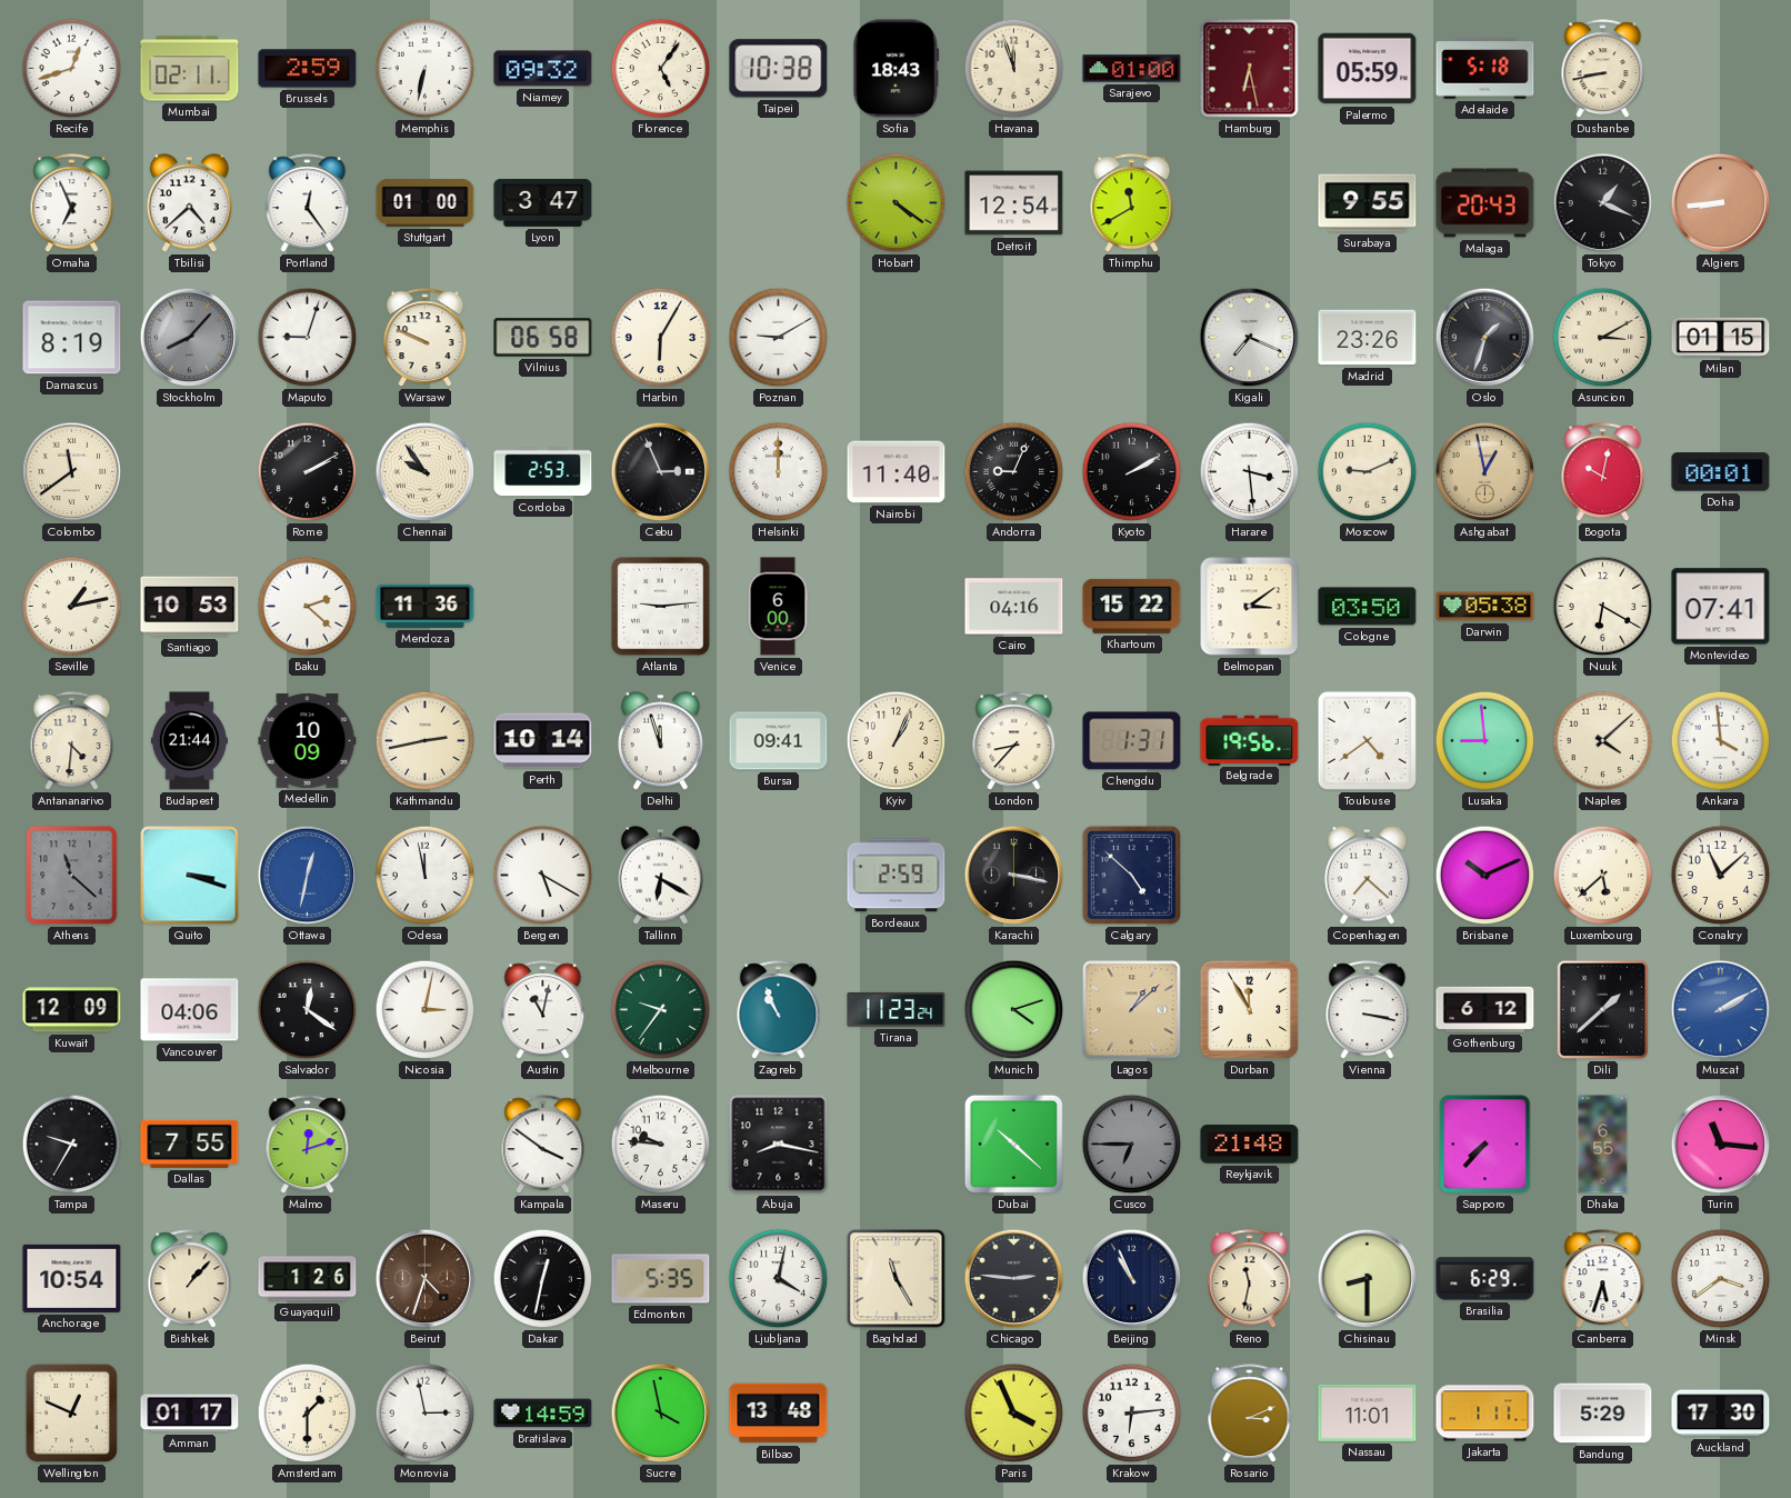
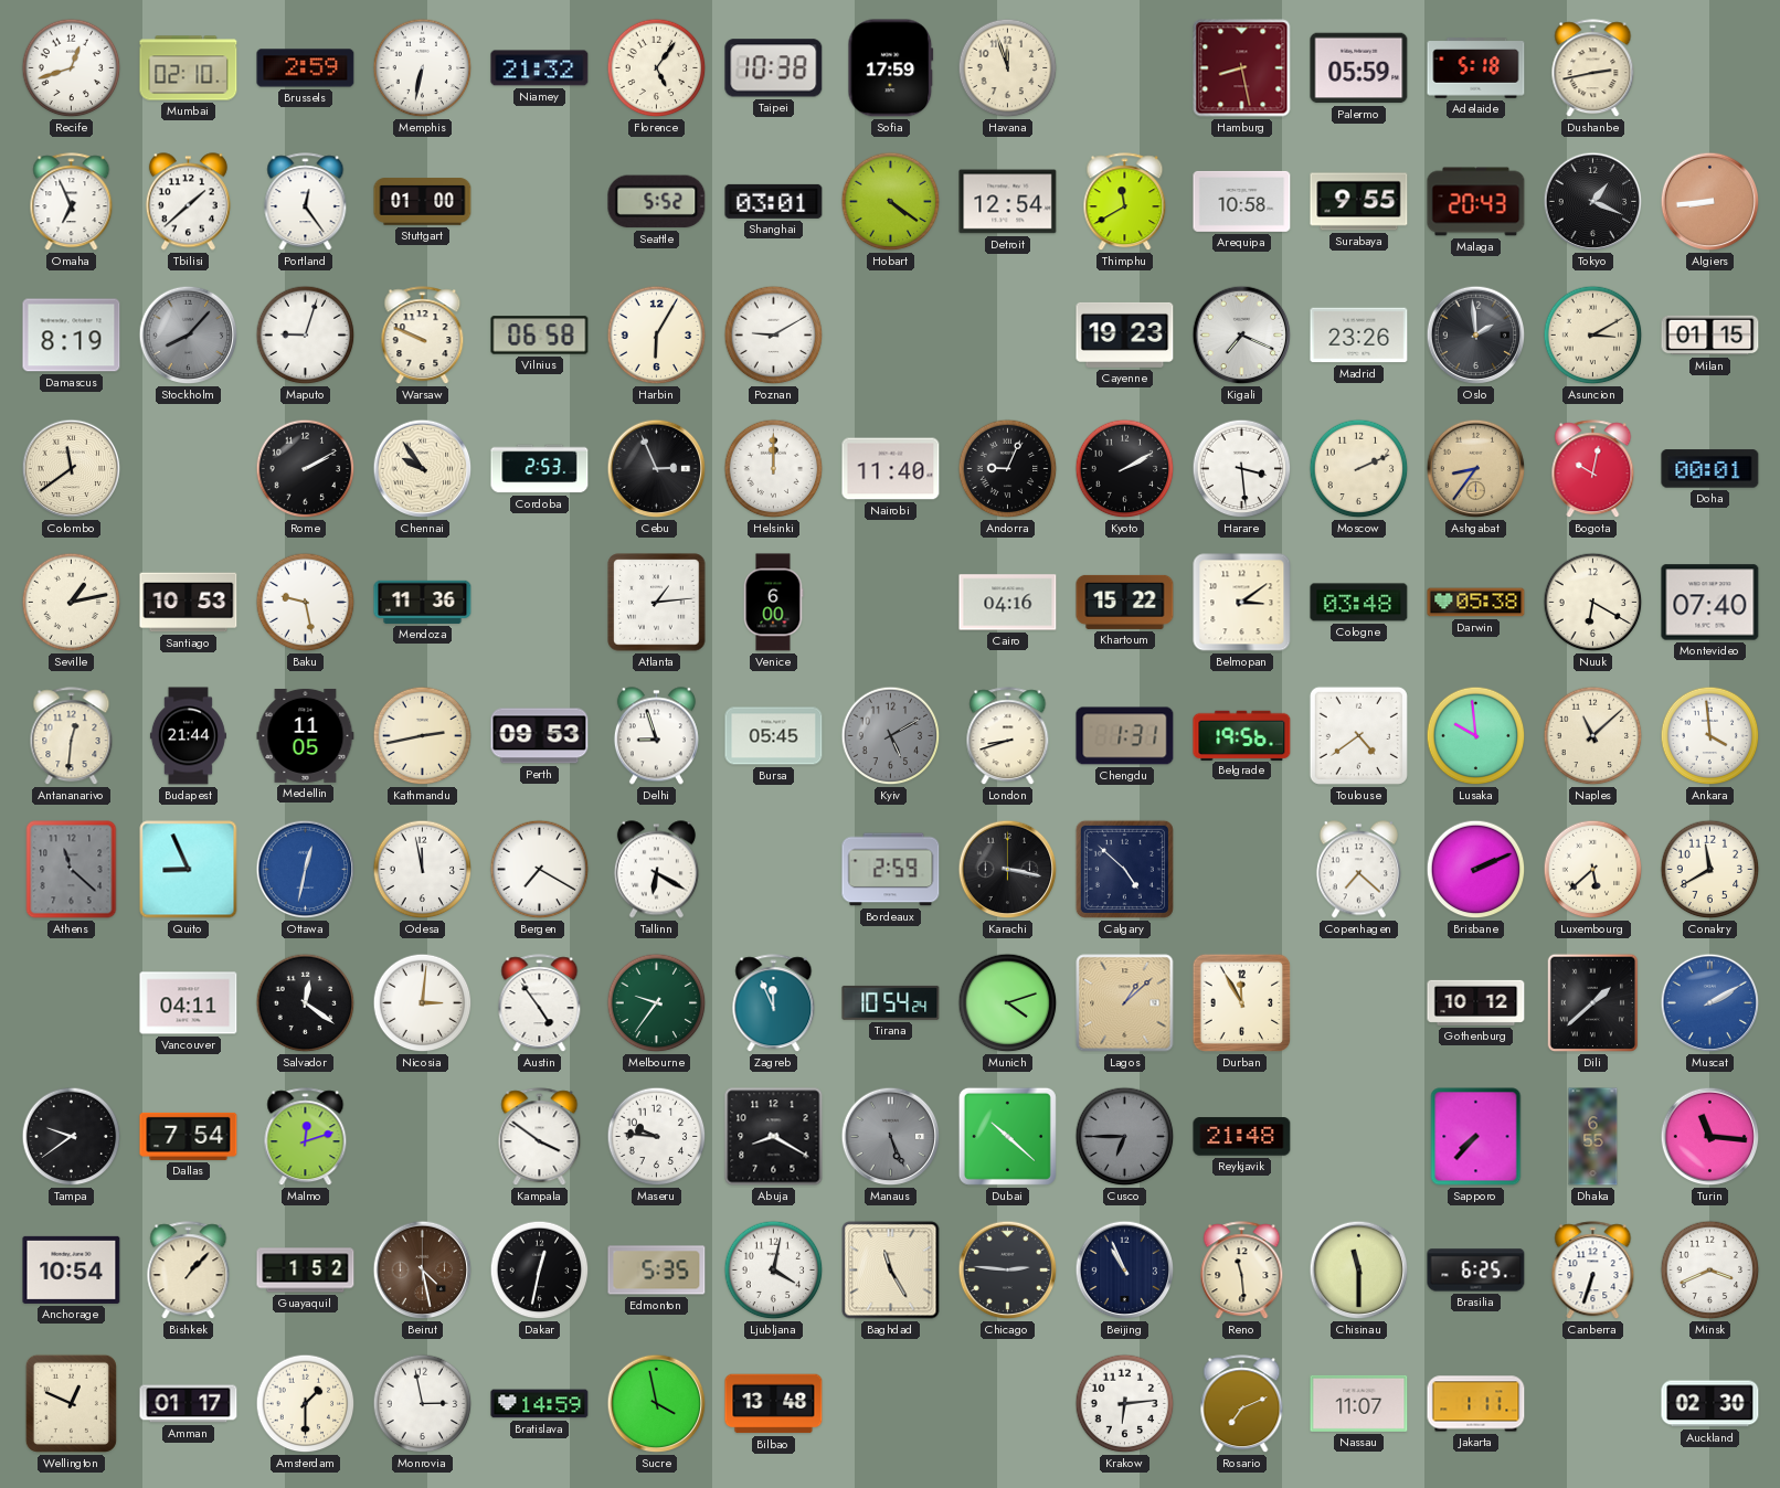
Mumbai: 02:11 -> 02:10
Niamey: 09:32 -> 21:32
Sofia: 18:43 -> 17:59
Sarajevo: 01:00 -> none
Hamburg: 6:28 -> 8:28
Dushanbe: 8:43 -> 2:43
Tbilisi: 4:38 -> 1:38
Lyon: 3:47 -> none
Seattle: none -> 5:52
Shanghai: none -> 03:01
Arequipa: none -> 10:58
Cayenne: none -> 19:23
Oslo: 1:33 -> 1:59
Moscow: 9:11 -> 2:11
Ashgabat: 12:58 -> 8:36
Baku: 2:22 -> 9:28
Atlanta: 9:14 -> 1:14
Cologne: 03:50 -> 03:48
Montevideo: 07:41 -> 07:40
Antananarivo: 4:31 -> 12:31
Medellin: 10:09 -> 11:05
Perth: 10:14 -> 09:53
Delhi: 11:57 -> 8:57
Bursa: 09:41 -> 05:45
Kyiv: 1:04 -> 5:10
Kyiv dial: cream -> grey
London: 8:37 -> 8:42
Lusaka: 8:59 -> 9:59
Naples: 4:08 -> 11:08
Quito: 3:18 -> 8:56
Bergen: 5:20 -> 7:20
Brisbane: 10:11 -> 2:11
Conakry: 11:08 -> 11:40
Kuwait: 12:09 -> none
Vancouver: 04:06 -> 04:11
Nicosia: 3:02 -> 3:01
Austin: 11:02 -> 4:54
Zagreb: 10:56 -> 11:56
Tirana: 11:23 -> 10:54
Vienna: 3:17 -> none
Gothenburg: 6:12 -> 10:12
Tampa: 9:35 -> 9:39
Dallas: 7:55 -> 7:54
Abuja: 8:17 -> 8:20
Manaus: none -> 5:26
Guayaquil: 1:26 -> 1:52
Beirut: 4:33 -> 4:28
Reno: 11:32 -> 11:29
Chisinau: 8:30 -> 11:30
Brasilia: 6:29 -> 6:25
Canberra: 5:33 -> 6:33
Minsk: 3:39 -> 3:41
Paris: 3:56 -> none
Rosario: 3:11 -> 7:11
Nassau: 11:01 -> 11:07
Bandung: 5:29 -> none
Auckland: 17:30 -> 02:30
